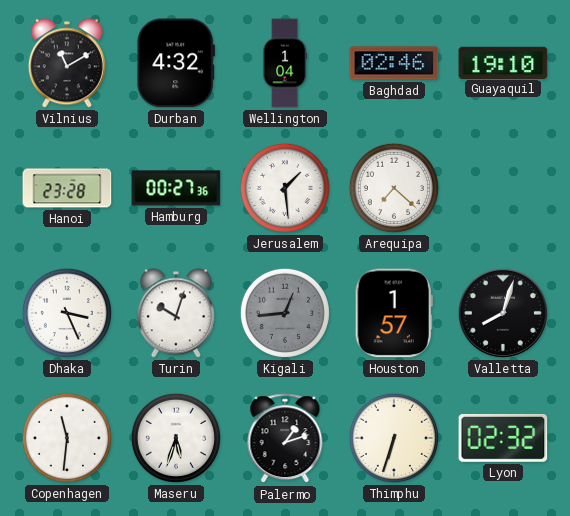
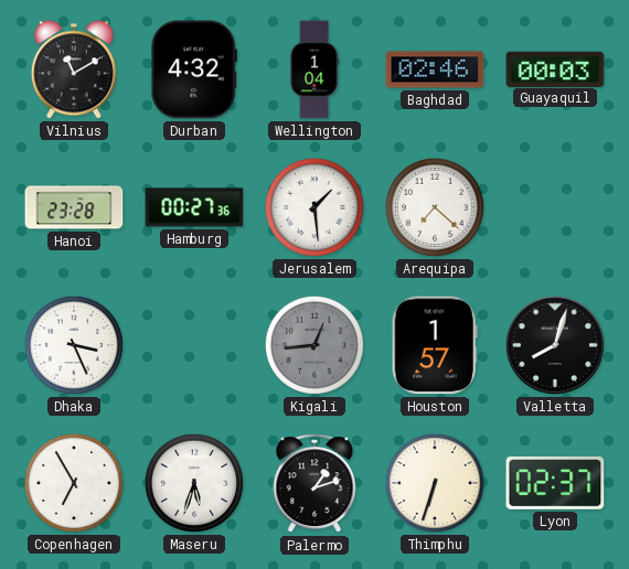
Guayaquil: 19:10 -> 00:03
Turin: 10:03 -> none
Copenhagen: 11:31 -> 6:55
Lyon: 02:32 -> 02:37
